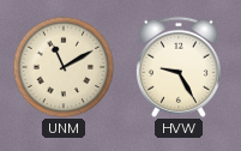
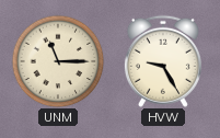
UNM: 11:10 -> 11:15
